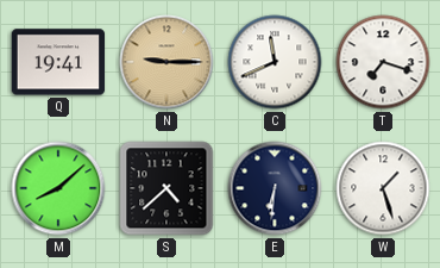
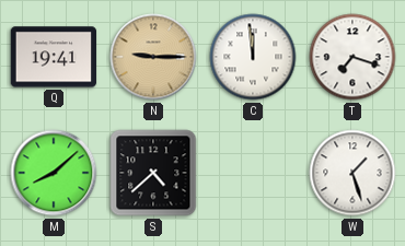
C: 11:41 -> 11:59
E: 6:31 -> none
